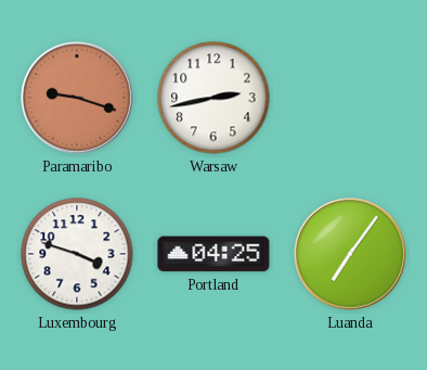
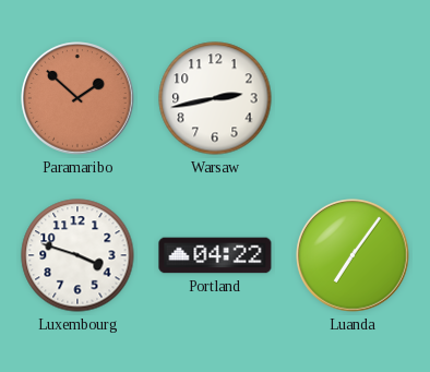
Paramaribo: 9:18 -> 1:52
Portland: 04:25 -> 04:22
